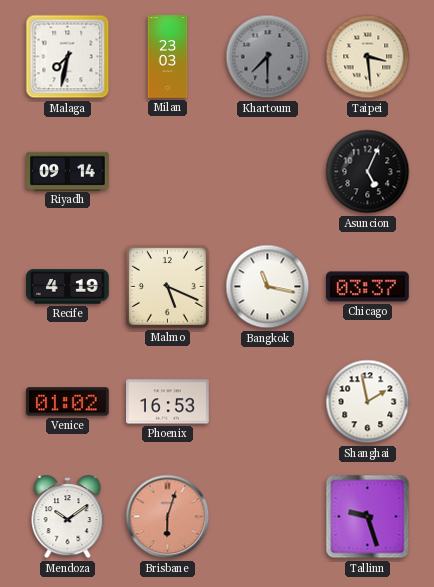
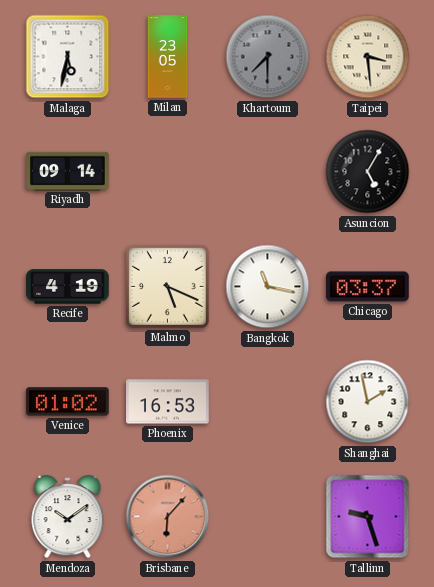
Malaga: 7:32 -> 5:32
Milan: 23:03 -> 23:05
Asuncion: 5:04 -> 5:05
Brisbane: 6:03 -> 6:07
